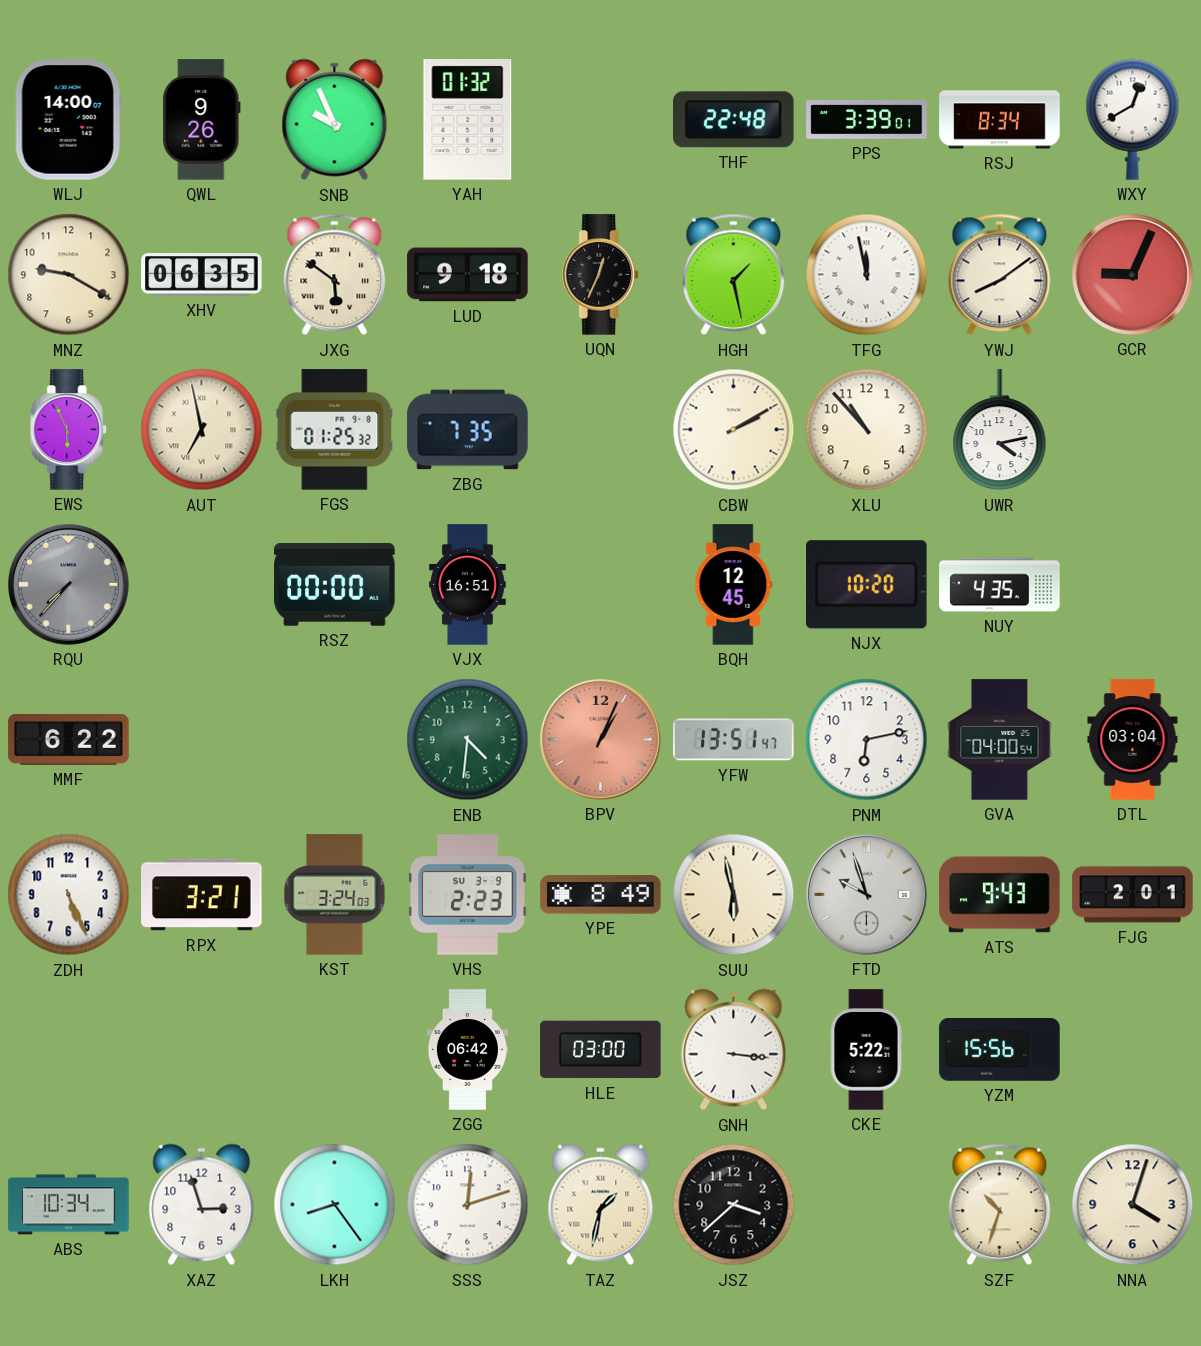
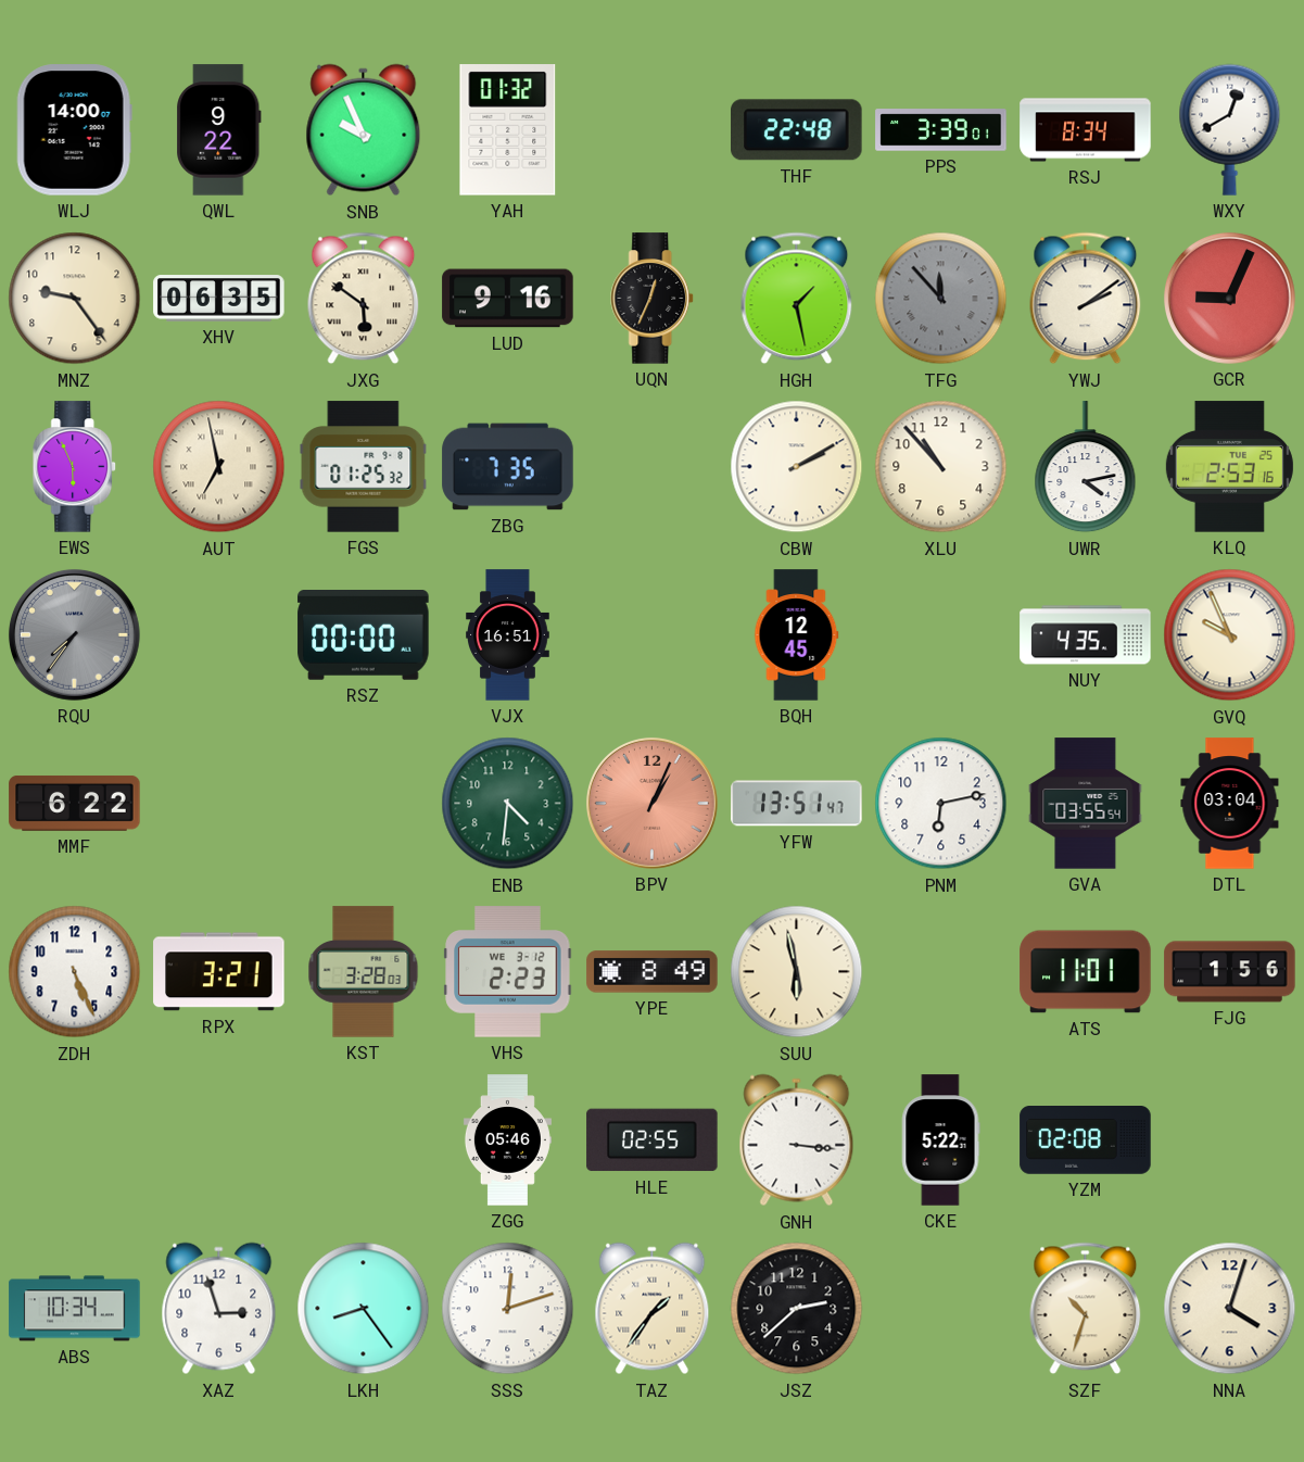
QWL: 9:26 -> 9:22
MNZ: 9:20 -> 9:24
LUD: 9:18 -> 9:16
TFG: 11:58 -> 11:53
TFG dial: white -> grey
YWJ: 8:09 -> 2:09
KLQ: none -> 2:53
RQU: 7:37 -> 7:36
NJX: 10:20 -> none
GVQ: none -> 9:56
GVA: 04:00 -> 03:55
KST: 3:24 -> 3:28
VHS date: SU 3-9 -> WE 3-12
FTD: 9:57 -> none
ATS: 9:43 -> 11:01
FJG: 2:01 -> 1:56
ZGG: 06:42 -> 05:46
HLE: 03:00 -> 02:55
YZM: 15:56 -> 02:08
TAZ: 1:32 -> 1:36
JSZ: 3:38 -> 2:38
